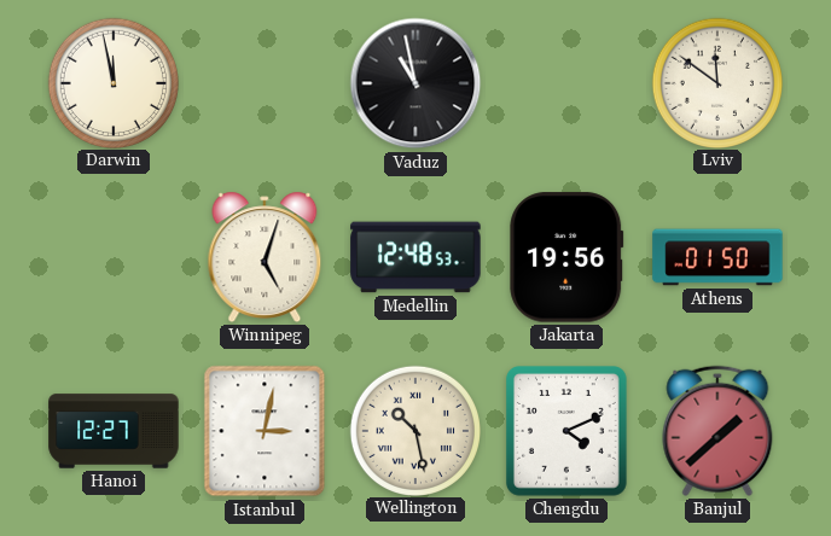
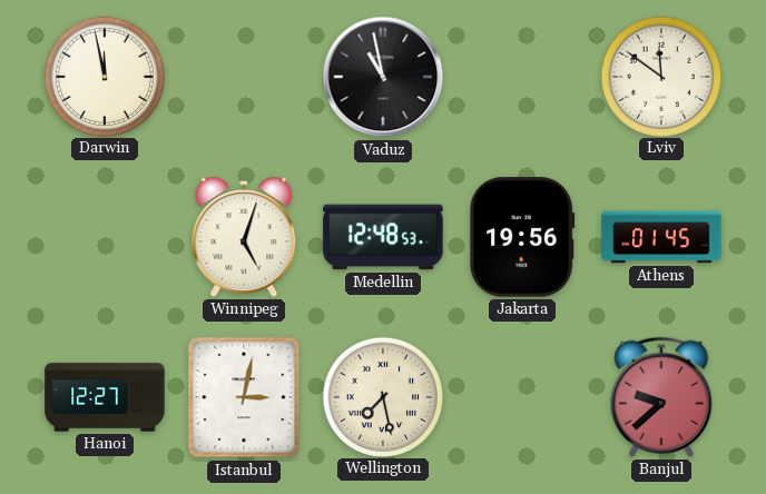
Athens: 01:50 -> 01:45
Wellington: 10:28 -> 7:28
Chengdu: 4:11 -> none
Banjul: 1:38 -> 9:38
